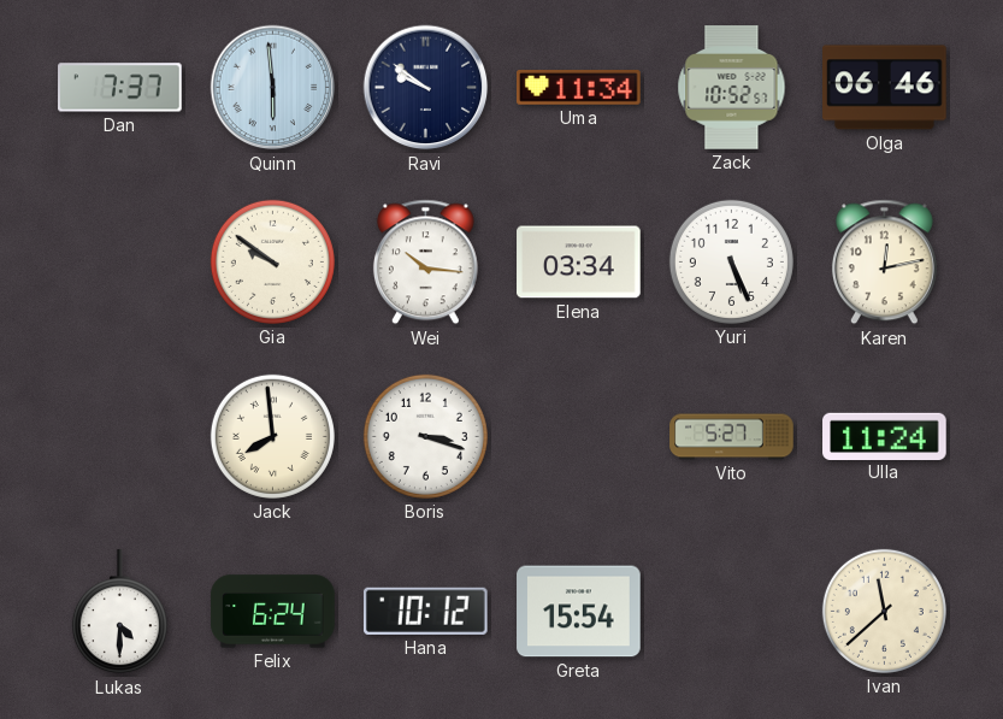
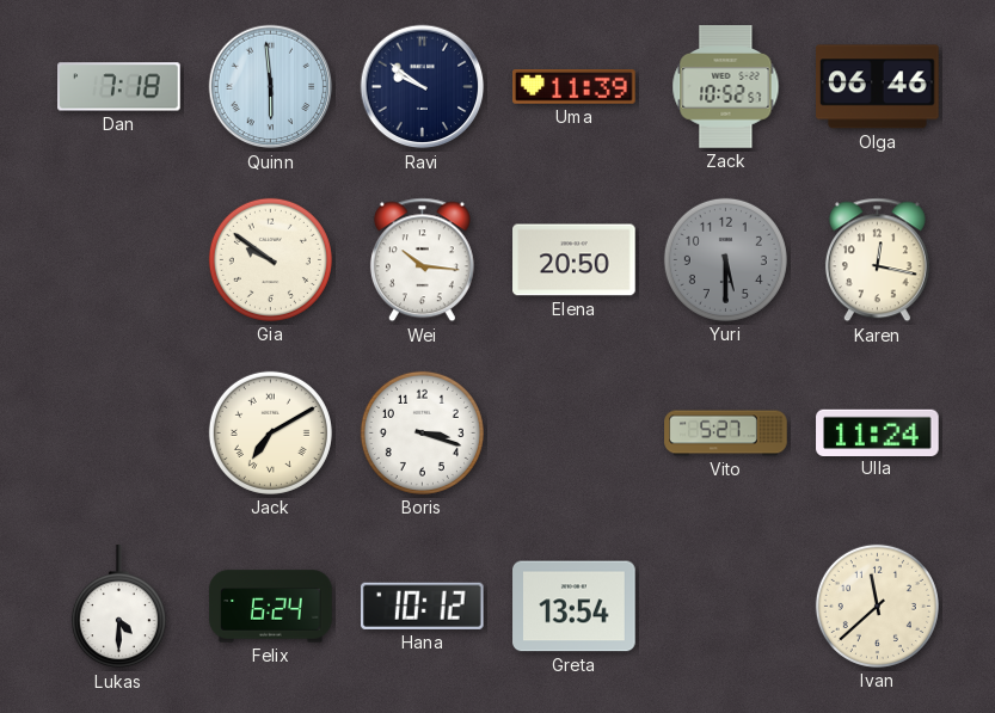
Dan: 7:37 -> 7:18
Uma: 11:34 -> 11:39
Elena: 03:34 -> 20:50
Yuri: 5:26 -> 5:30
Yuri dial: white -> grey
Karen: 12:13 -> 12:17
Jack: 7:59 -> 7:10
Greta: 15:54 -> 13:54
